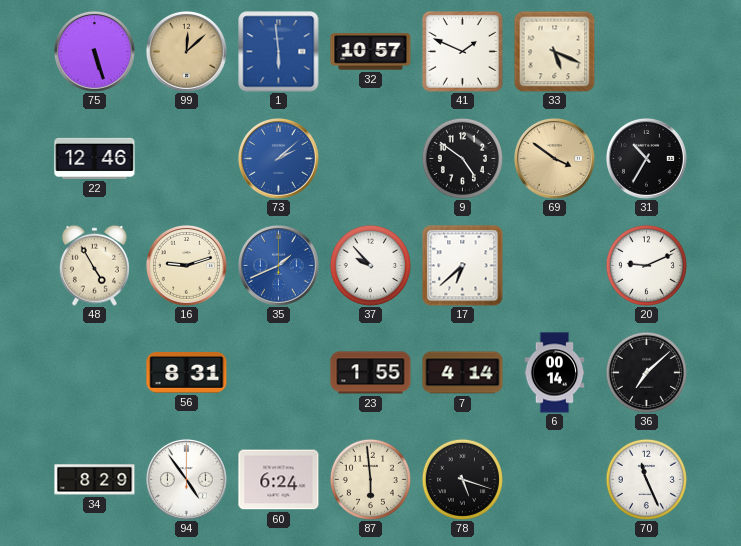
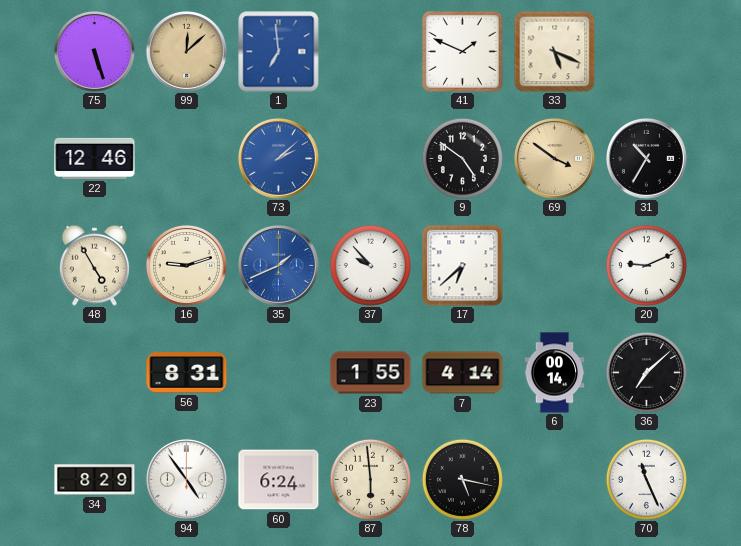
1: 5:59 -> 6:59
32: 10:57 -> none
78: 5:18 -> 5:17
